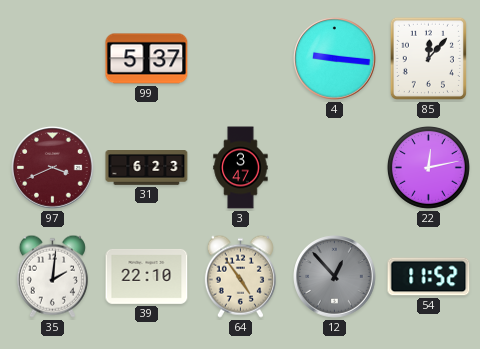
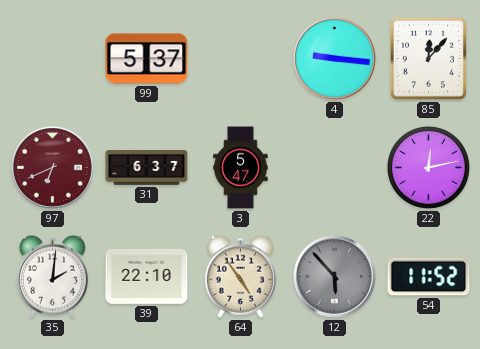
97: 3:41 -> 6:41
31: 6:23 -> 6:37
3: 3:47 -> 5:47
12: 12:53 -> 5:53
